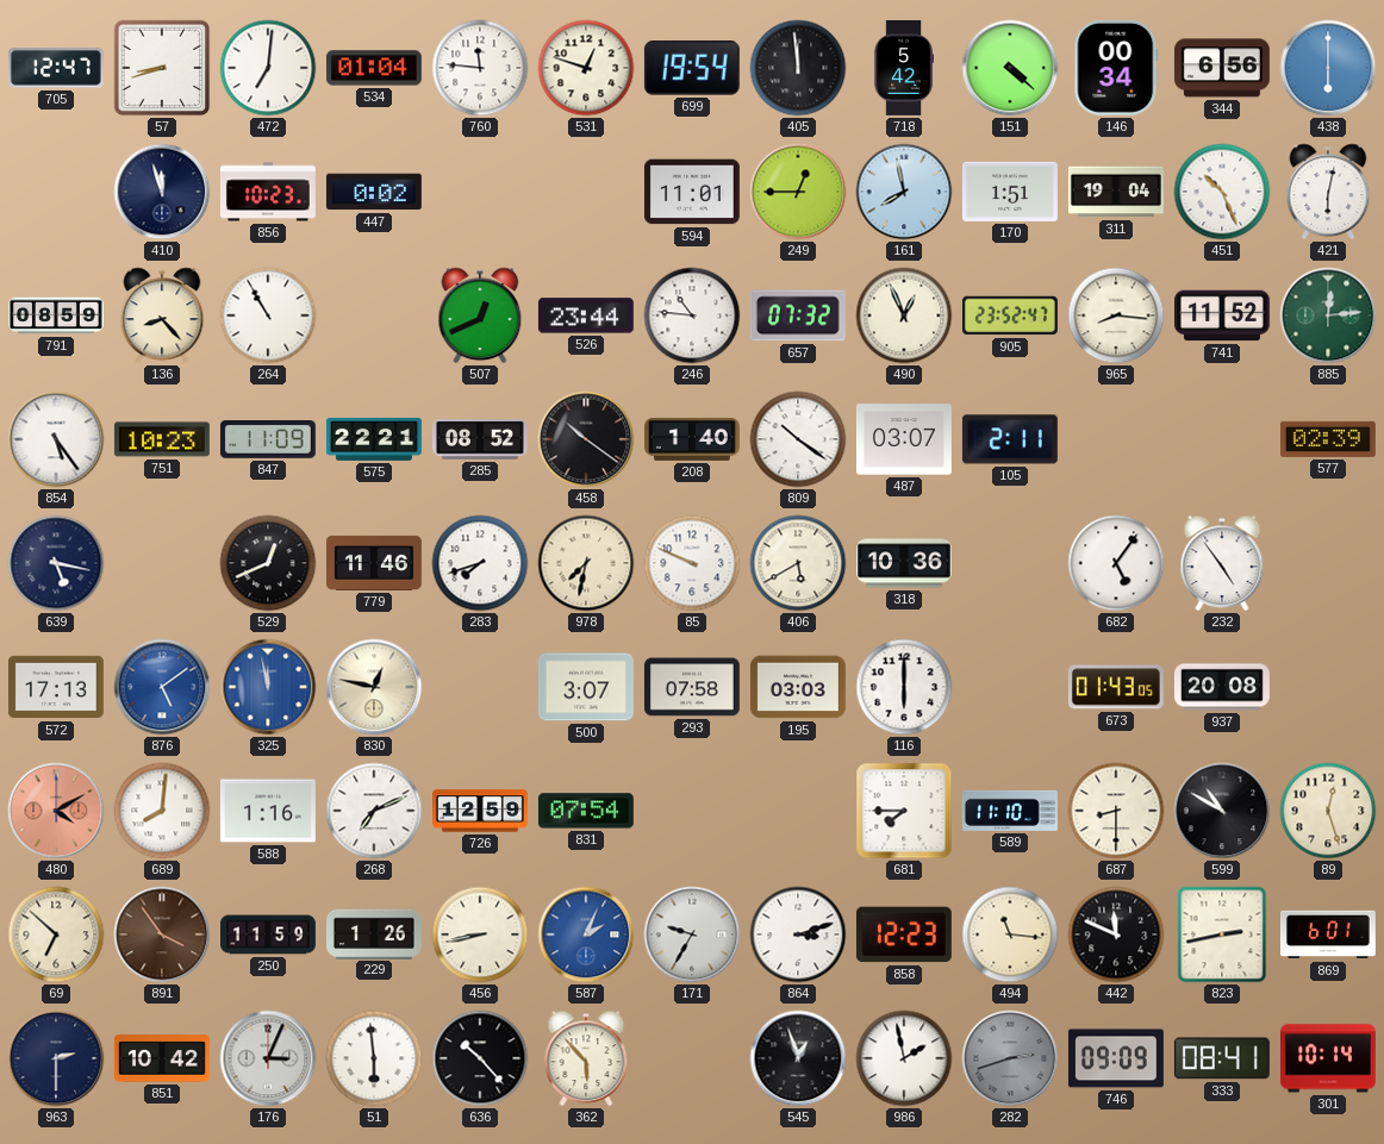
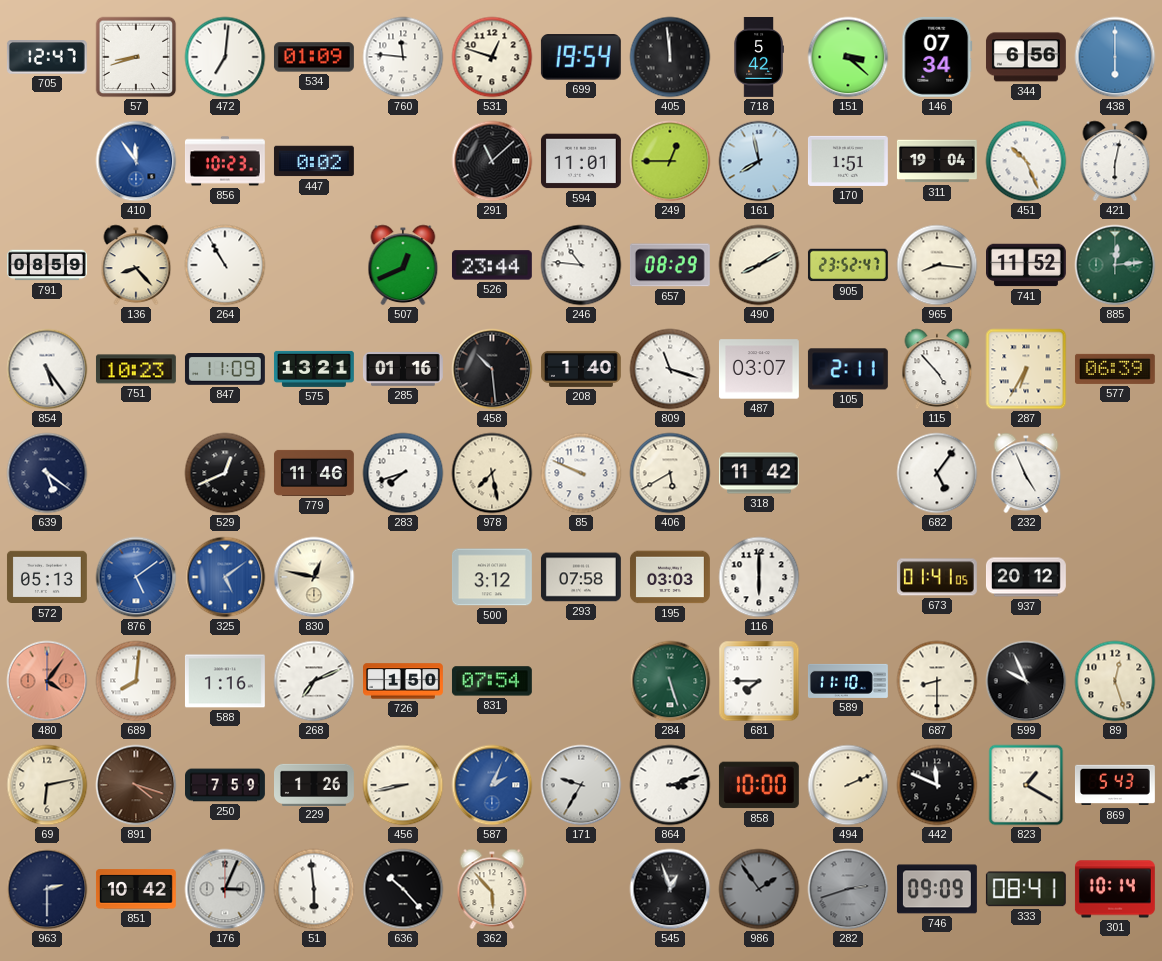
534: 01:04 -> 01:09
151: 4:22 -> 3:22
146: 00:34 -> 07:34
410: 11:57 -> 11:54
410 dial: navy -> blue
291: none -> 11:08
657: 07:32 -> 08:29
490: 12:56 -> 8:10
575: 22:21 -> 13:21
285: 08:52 -> 01:16
458: 10:21 -> 10:29
809: 10:21 -> 11:18
115: none -> 4:53
287: none -> 6:35
577: 02:39 -> 06:39
639: 5:17 -> 5:21
978: 7:32 -> 7:28
318: 10:36 -> 11:42
232: 4:54 -> 4:56
572: 17:13 -> 05:13
325: 11:58 -> 5:09
500: 3:07 -> 3:12
673: 01:43 -> 01:41
937: 20:08 -> 20:12
480: 4:10 -> 4:06
726: 12:59 -> 1:50
284: none -> 5:27
599: 10:50 -> 9:56
69: 6:52 -> 6:13
891: 3:54 -> 4:18
250: 11:59 -> 7:59
858: 12:23 -> 10:00
494: 11:16 -> 2:11
823: 2:43 -> 1:20
869: 6:01 -> 5:43
986: 1:58 -> 1:54
986 dial: white -> grey
